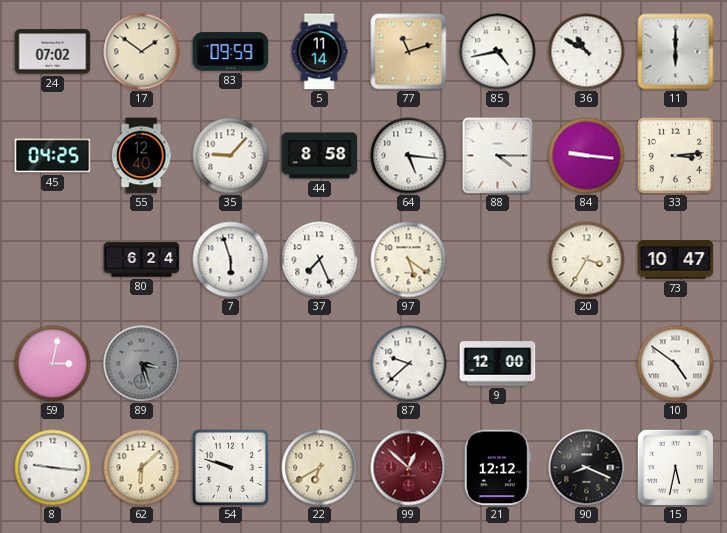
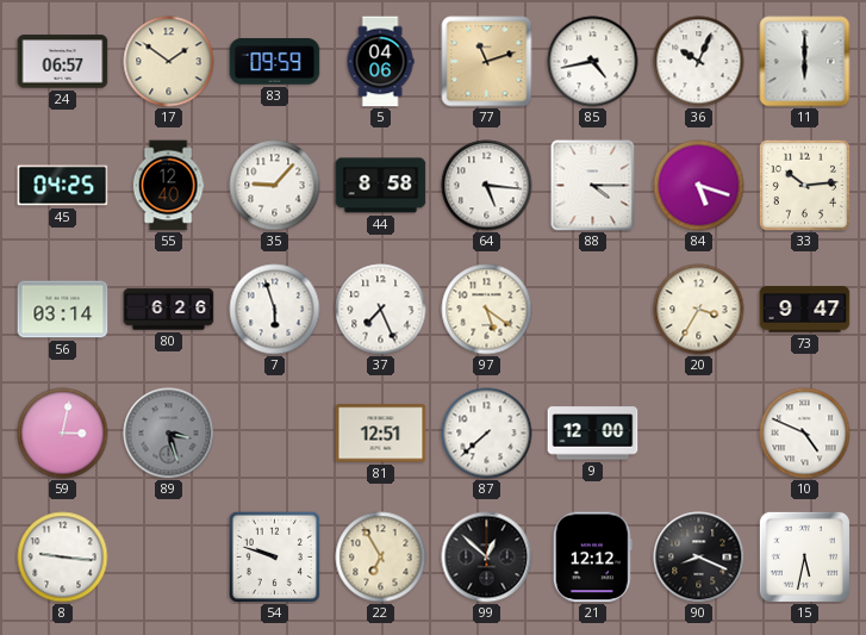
24: 07:02 -> 06:57
5: 11:14 -> 04:06
36: 10:50 -> 10:04
84: 9:16 -> 5:18
33: 3:14 -> 10:14
56: none -> 03:14
80: 6:24 -> 6:26
73: 10:47 -> 9:47
81: none -> 12:51
87: 9:38 -> 7:38
10: 4:51 -> 4:49
62: 6:08 -> none
22: 6:40 -> 6:55
99 dial: burgundy -> black
